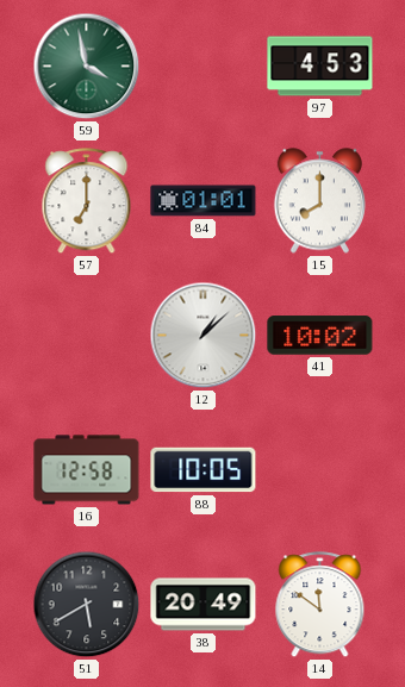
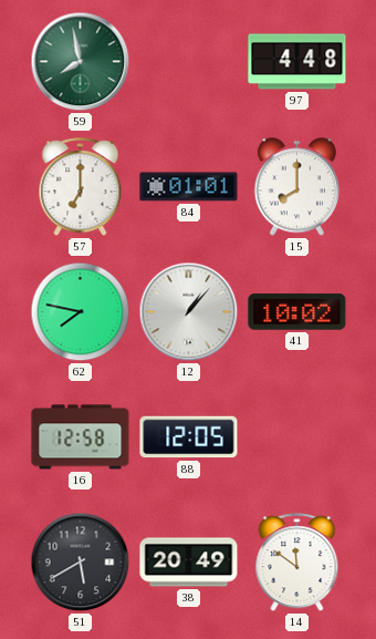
59: 3:58 -> 7:58
97: 4:53 -> 4:48
62: none -> 7:47
12: 1:08 -> 1:07
88: 10:05 -> 12:05
